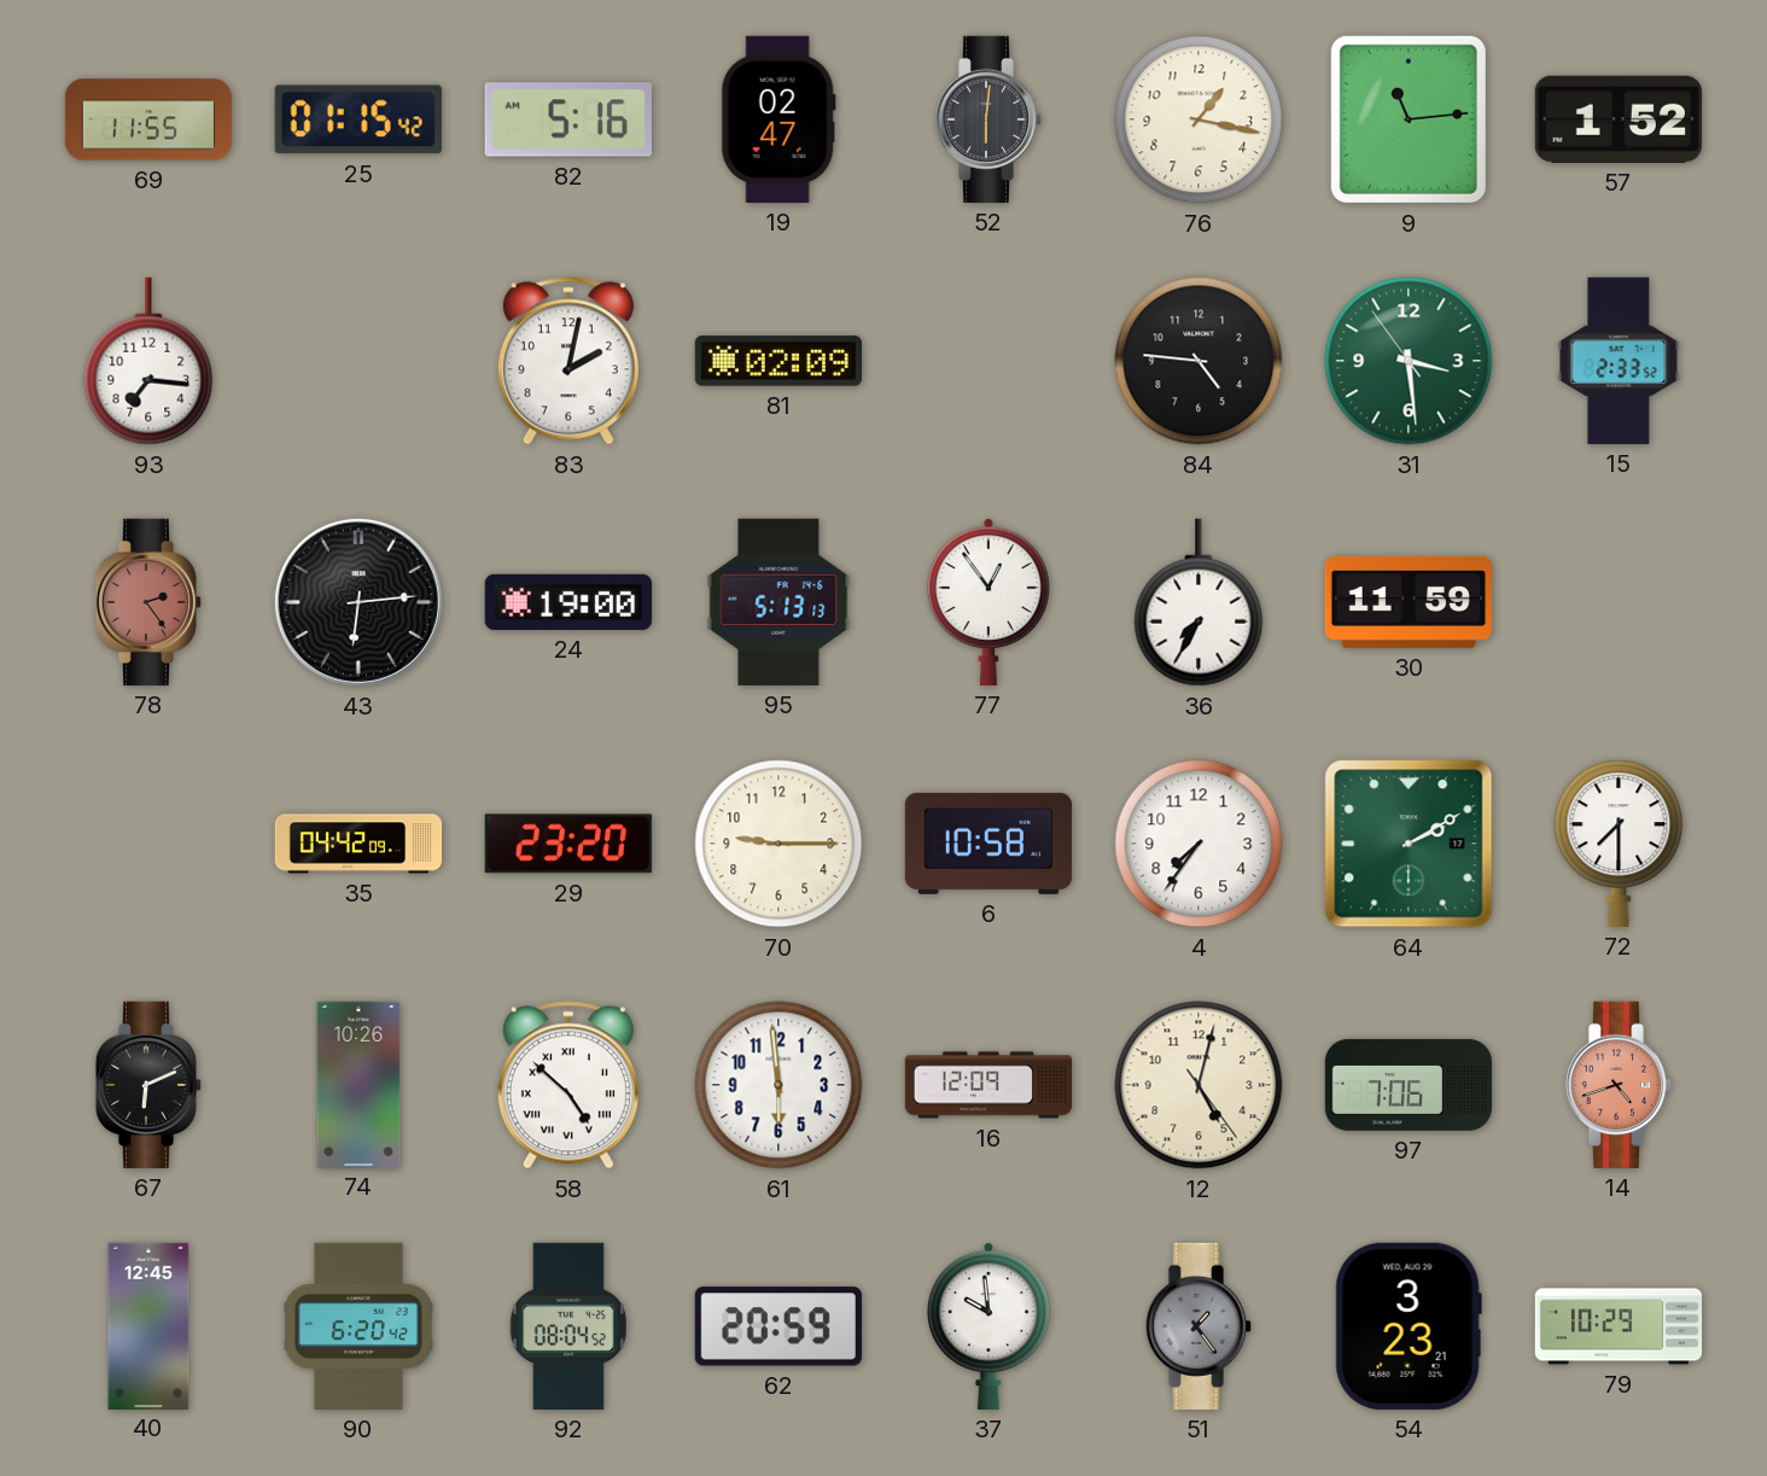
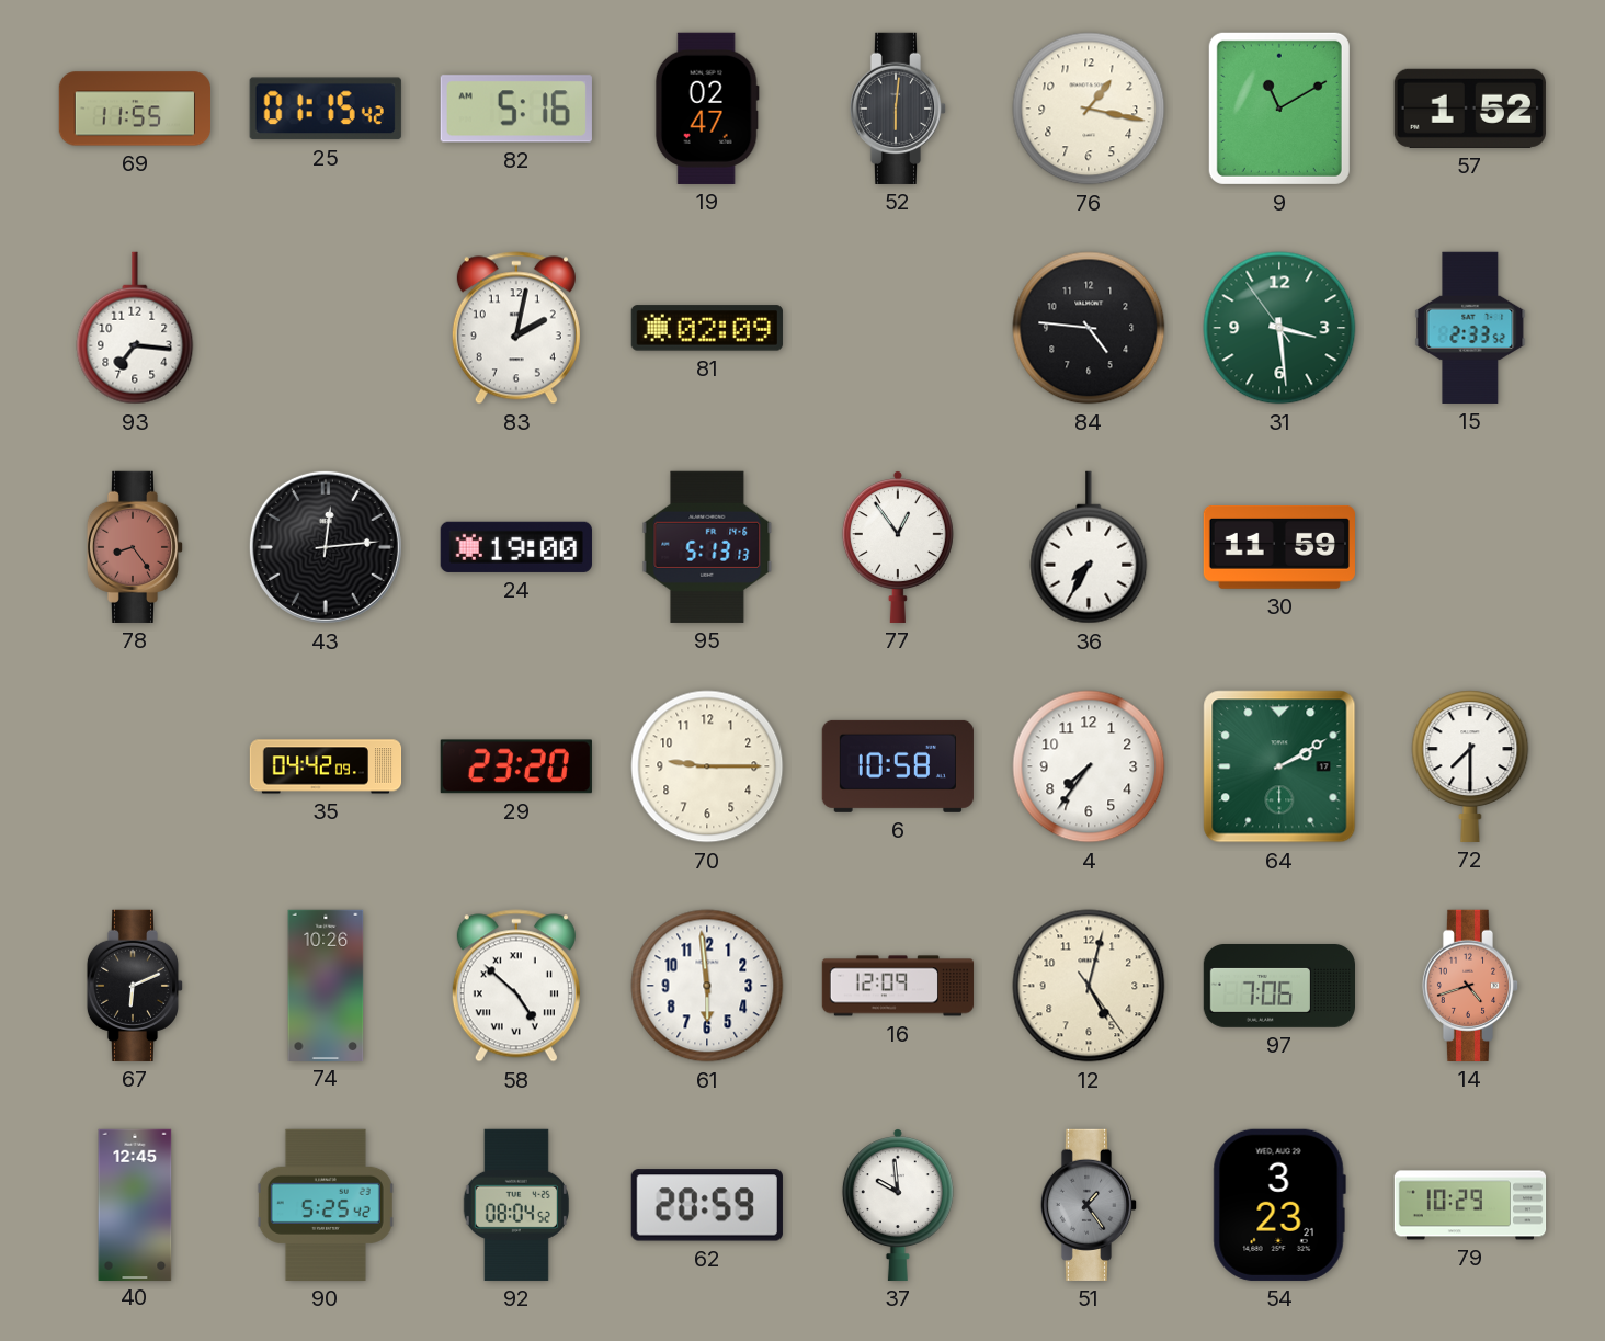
9: 11:14 -> 11:10
78: 2:24 -> 8:24
43: 6:14 -> 12:14
90: 6:20 -> 5:25
